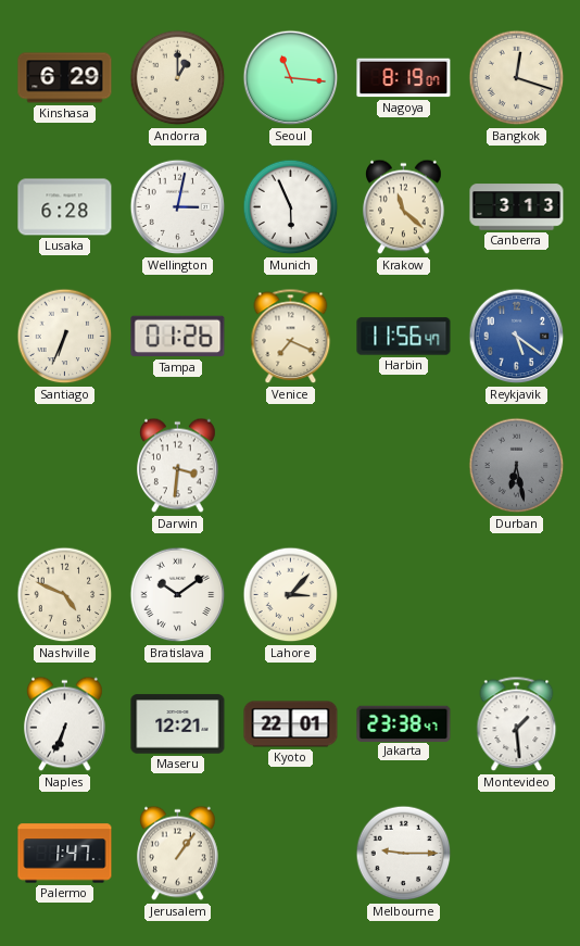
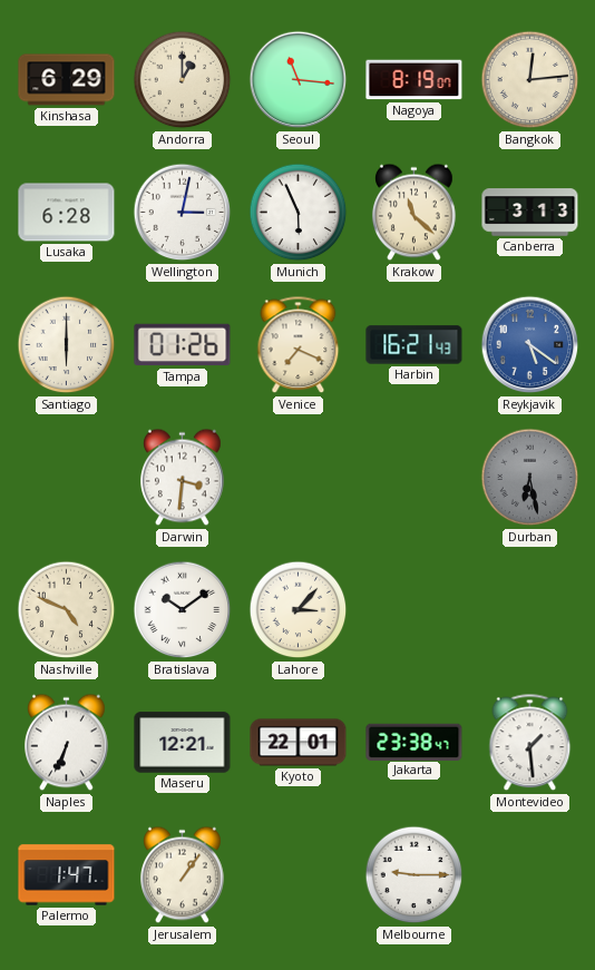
Bangkok: 12:18 -> 12:14
Santiago: 6:34 -> 6:00
Harbin: 11:56 -> 16:21
